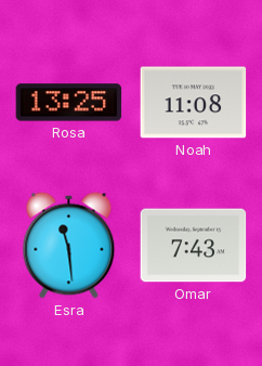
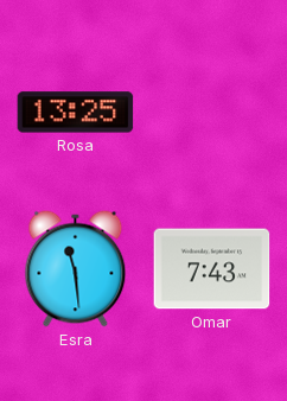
Noah: 11:08 -> none
